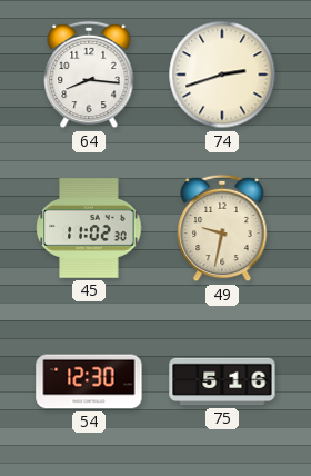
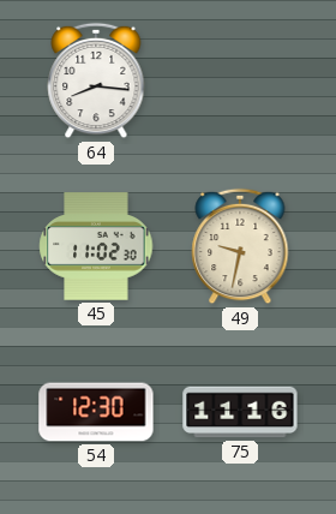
74: 2:42 -> none
75: 5:16 -> 11:16
